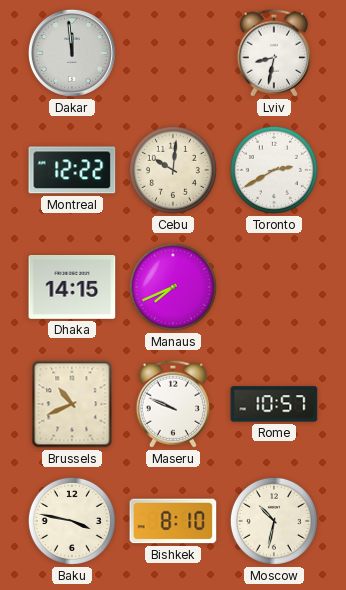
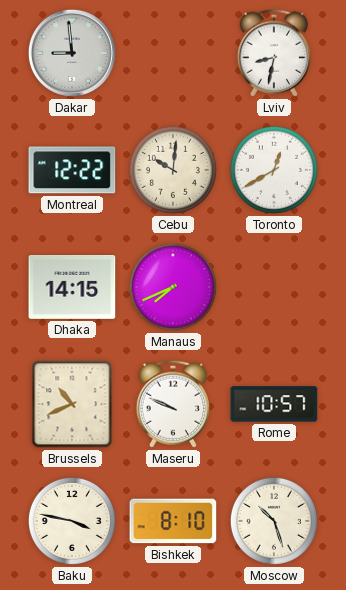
Dakar: 11:59 -> 8:59
Toronto: 2:40 -> 12:40
Moscow: 10:32 -> 10:27
